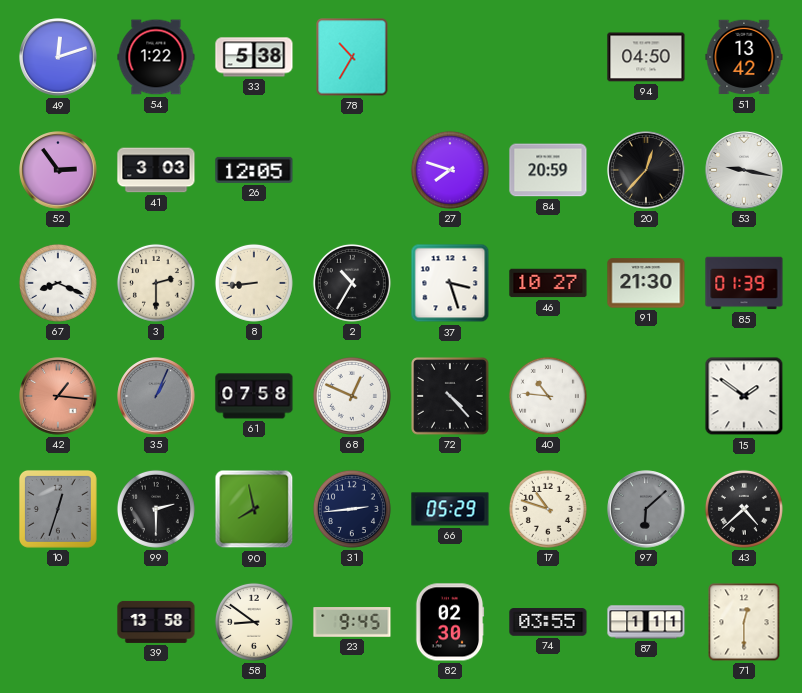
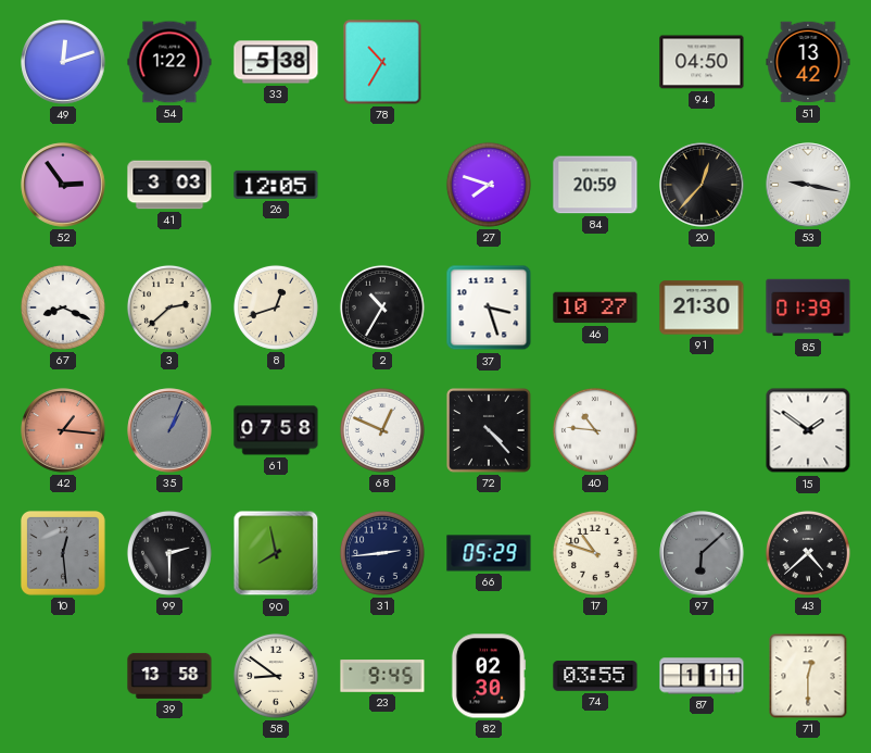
3: 2:30 -> 2:38
8: 8:44 -> 12:42
10: 12:33 -> 12:29
